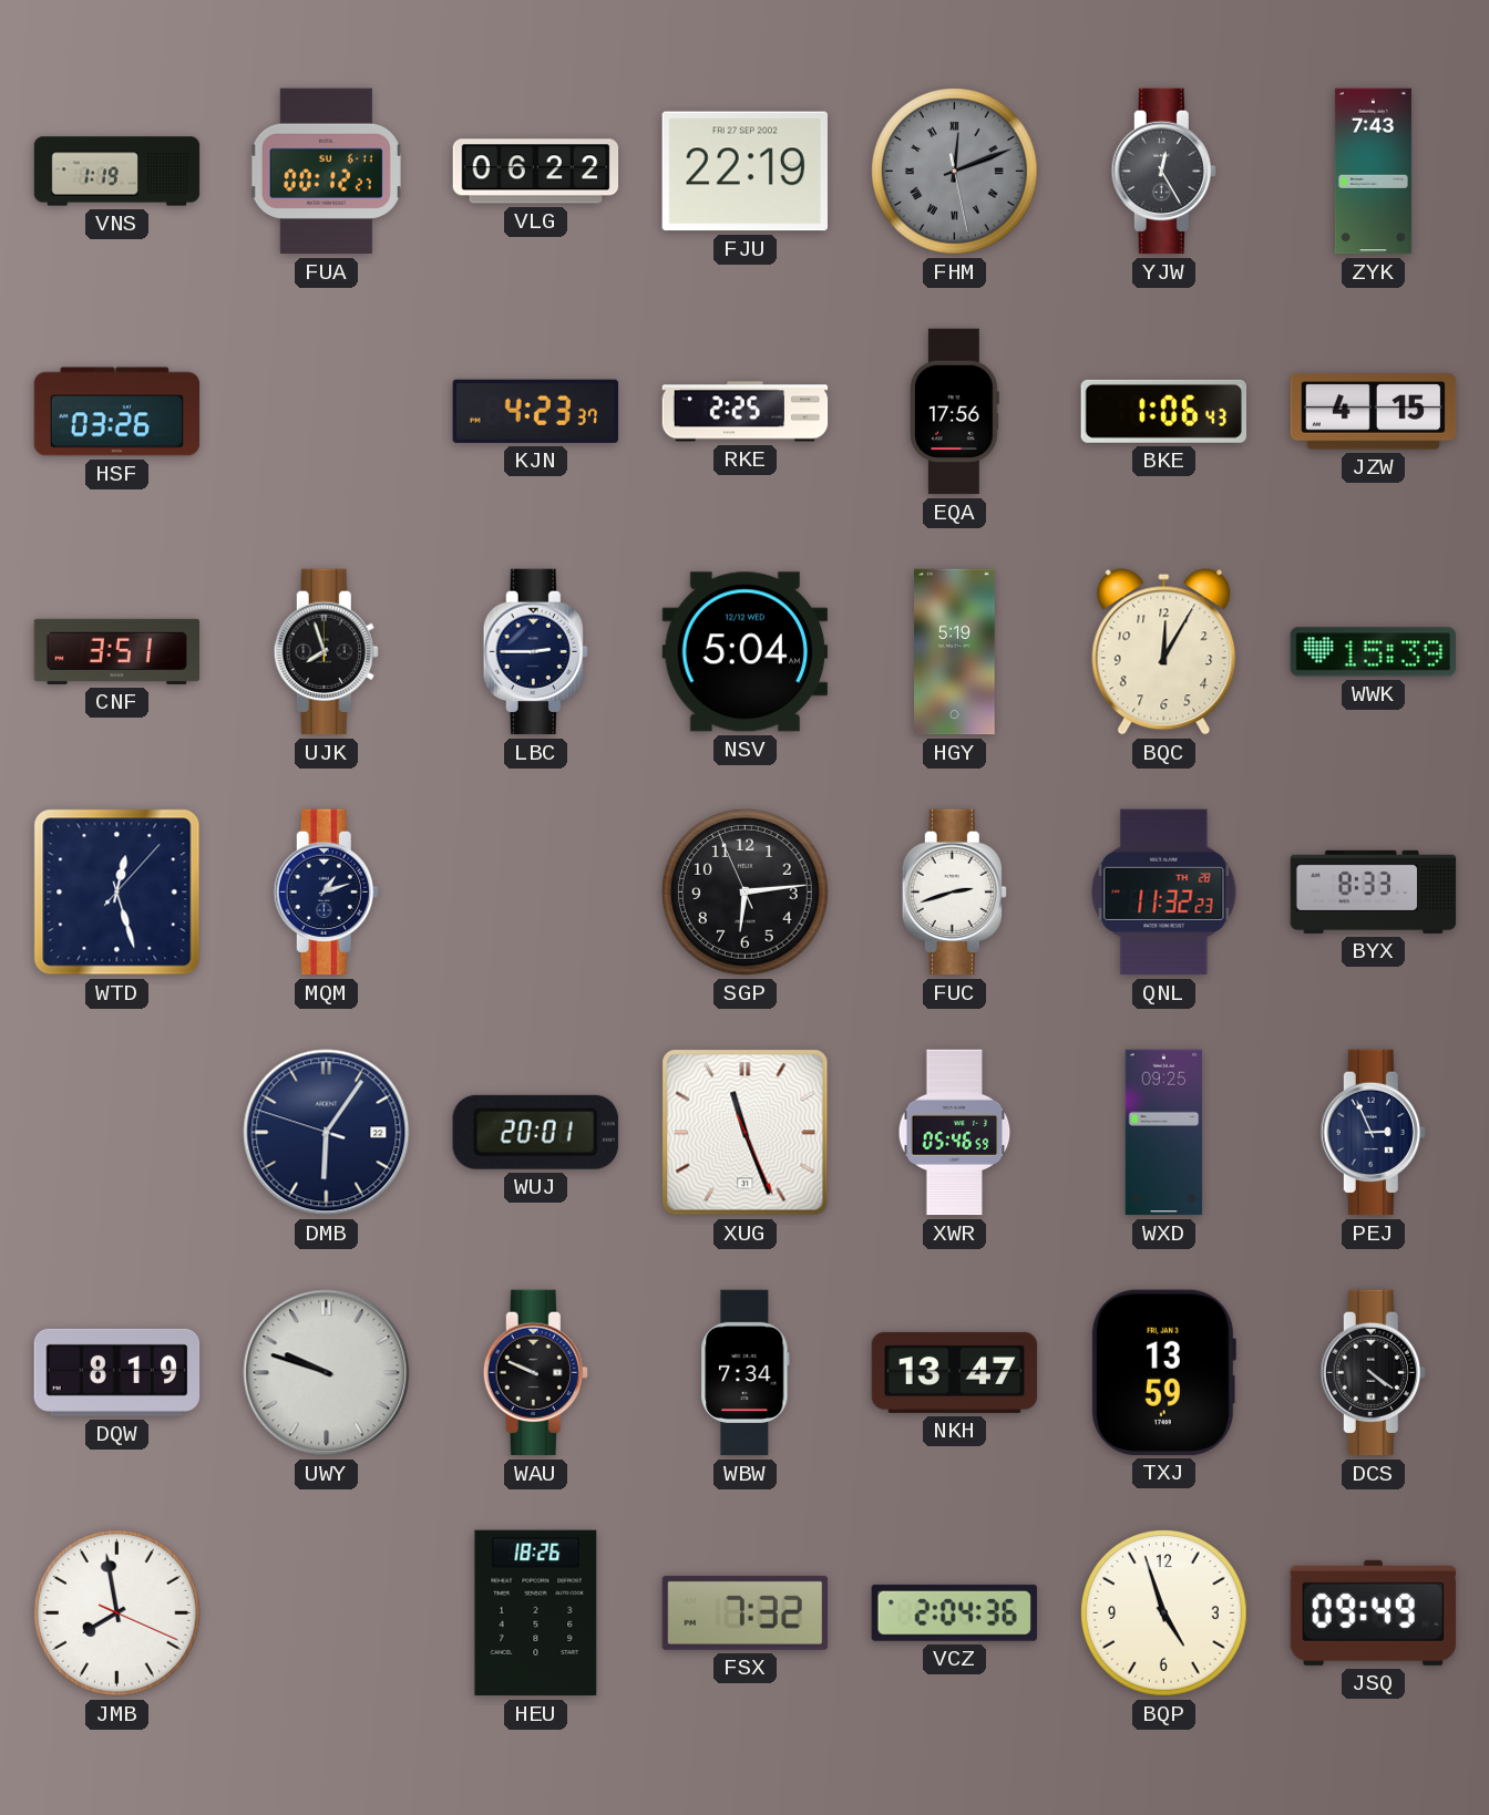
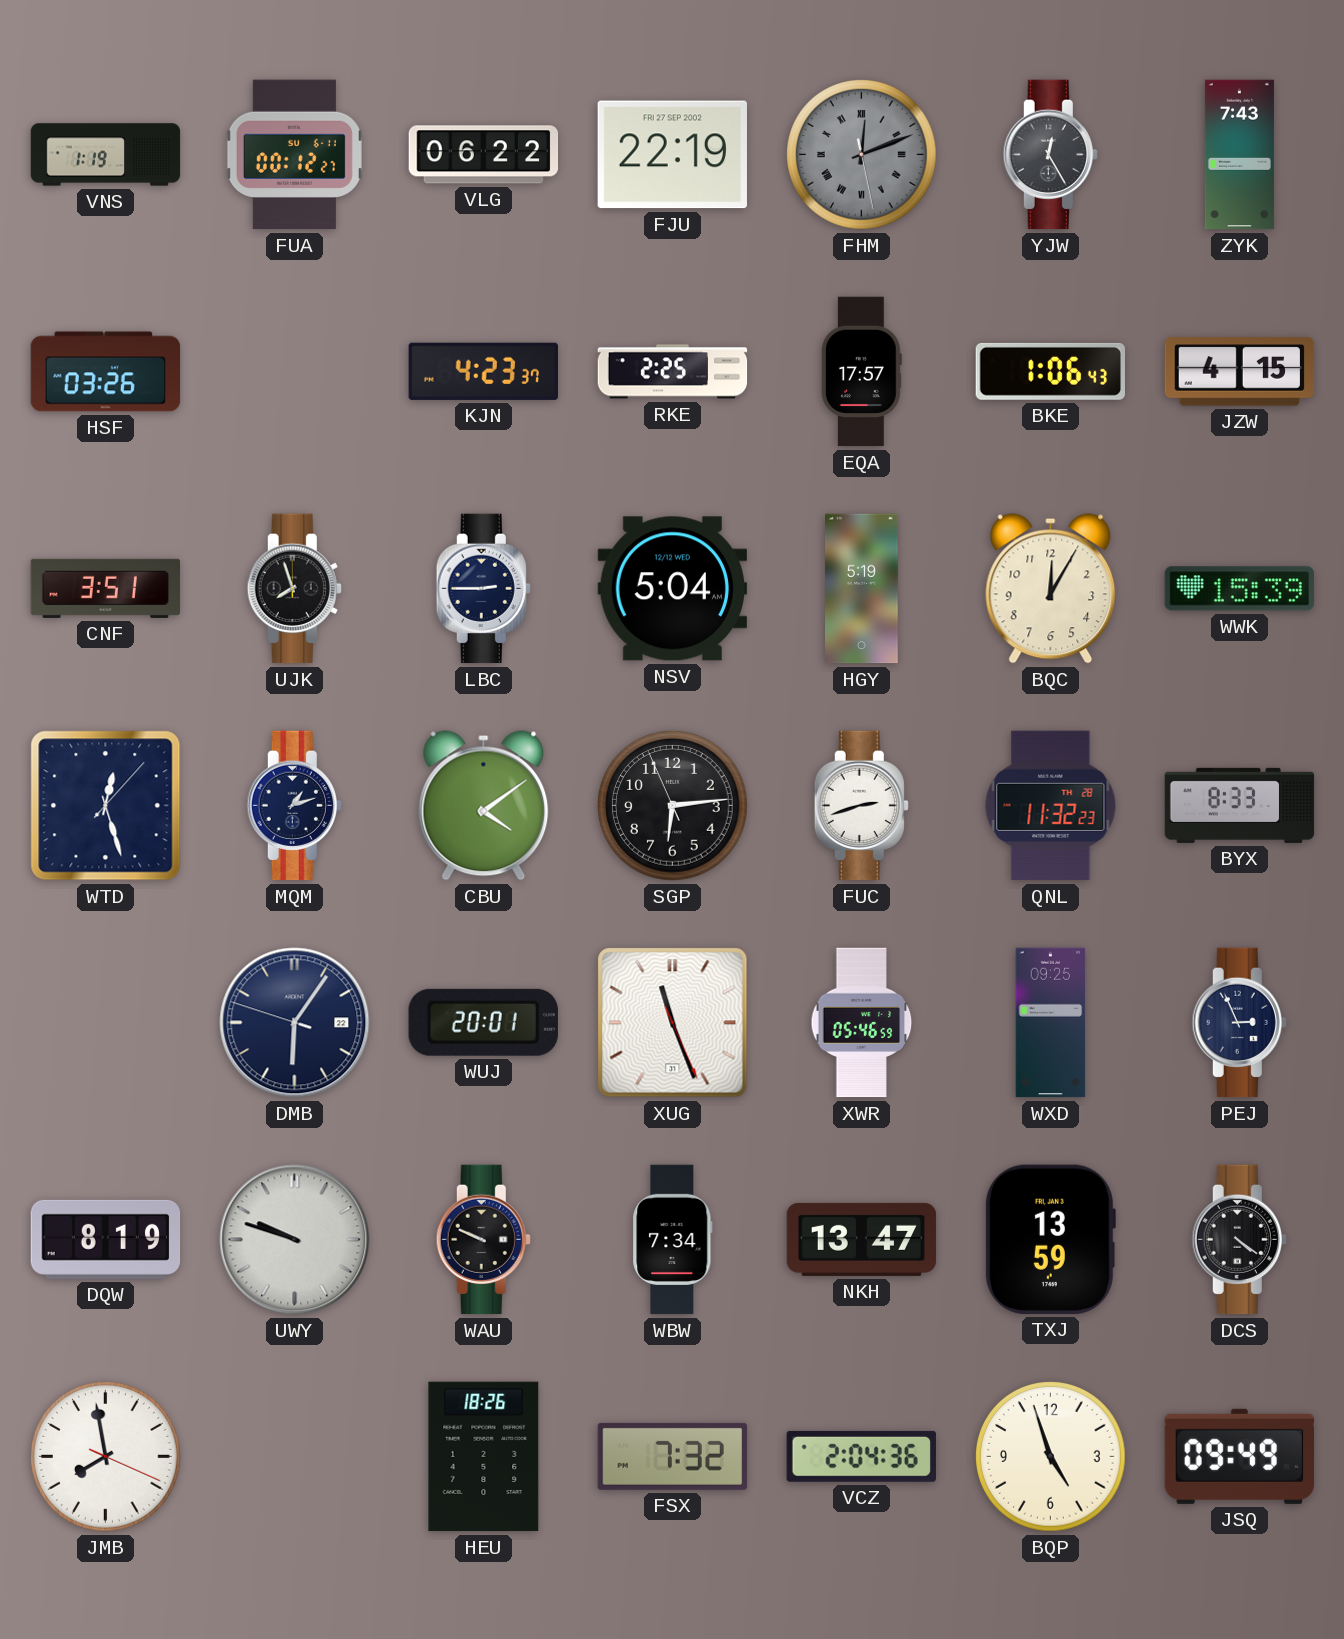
EQA: 17:56 -> 17:57
CBU: none -> 4:09
